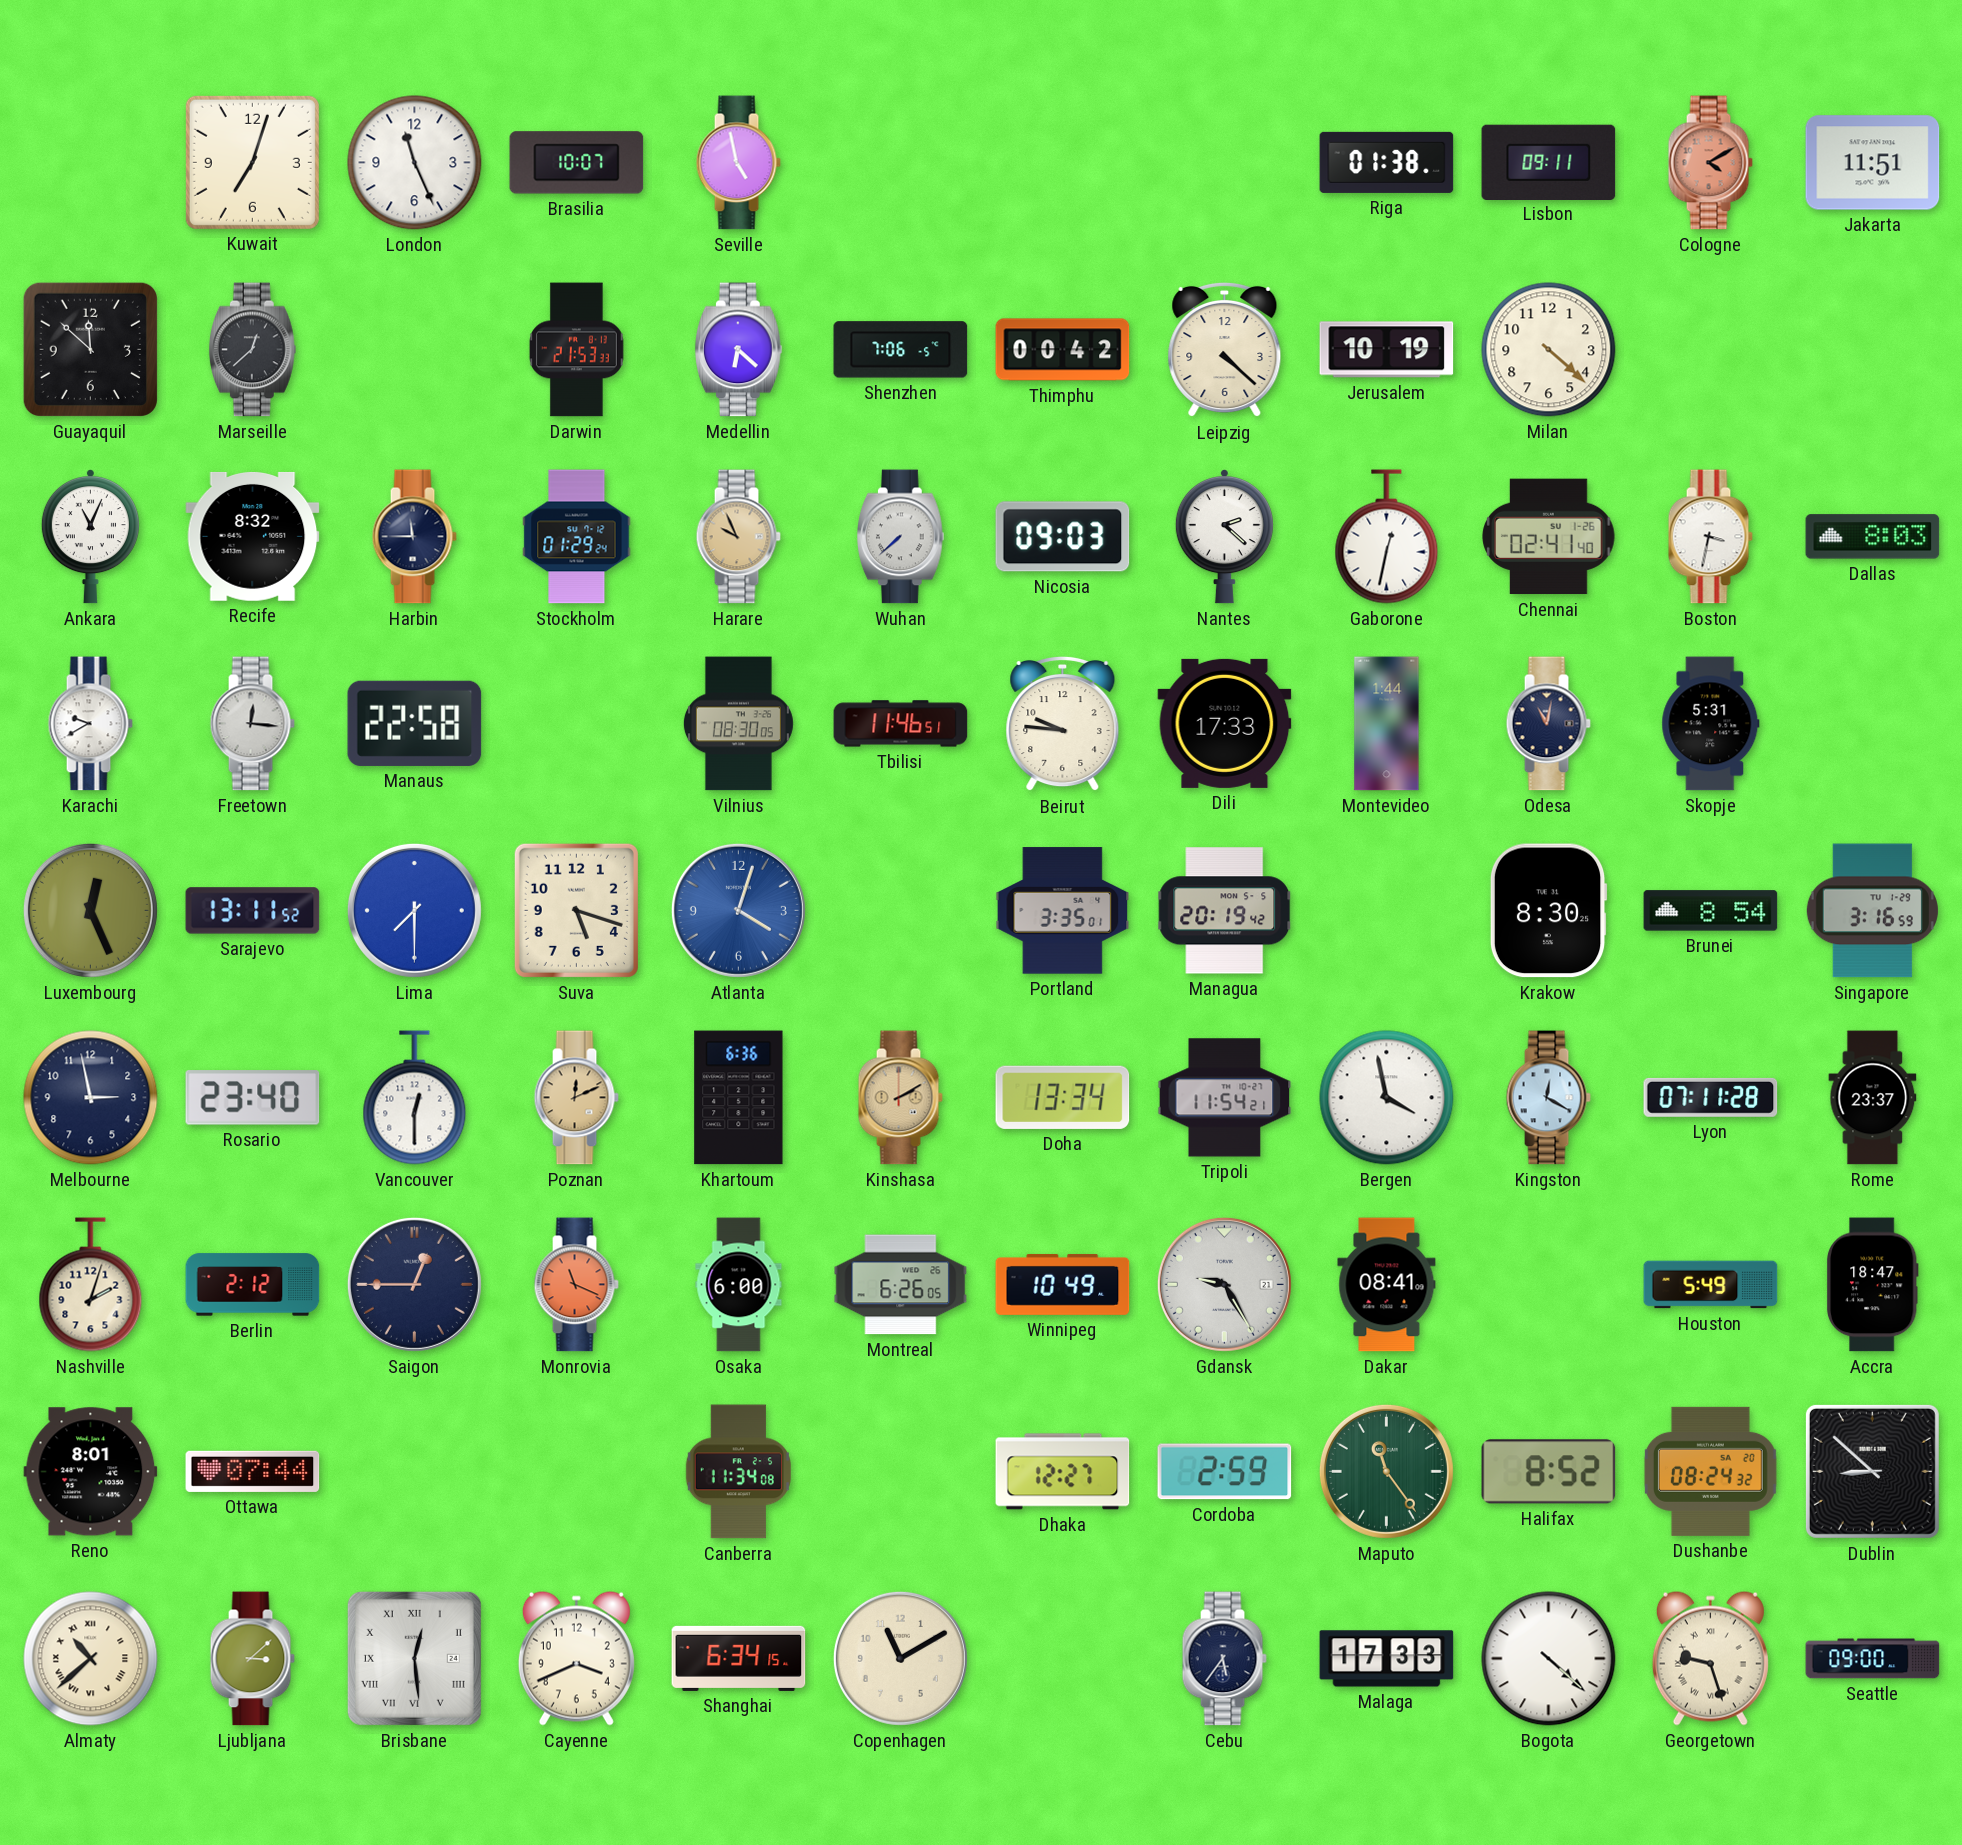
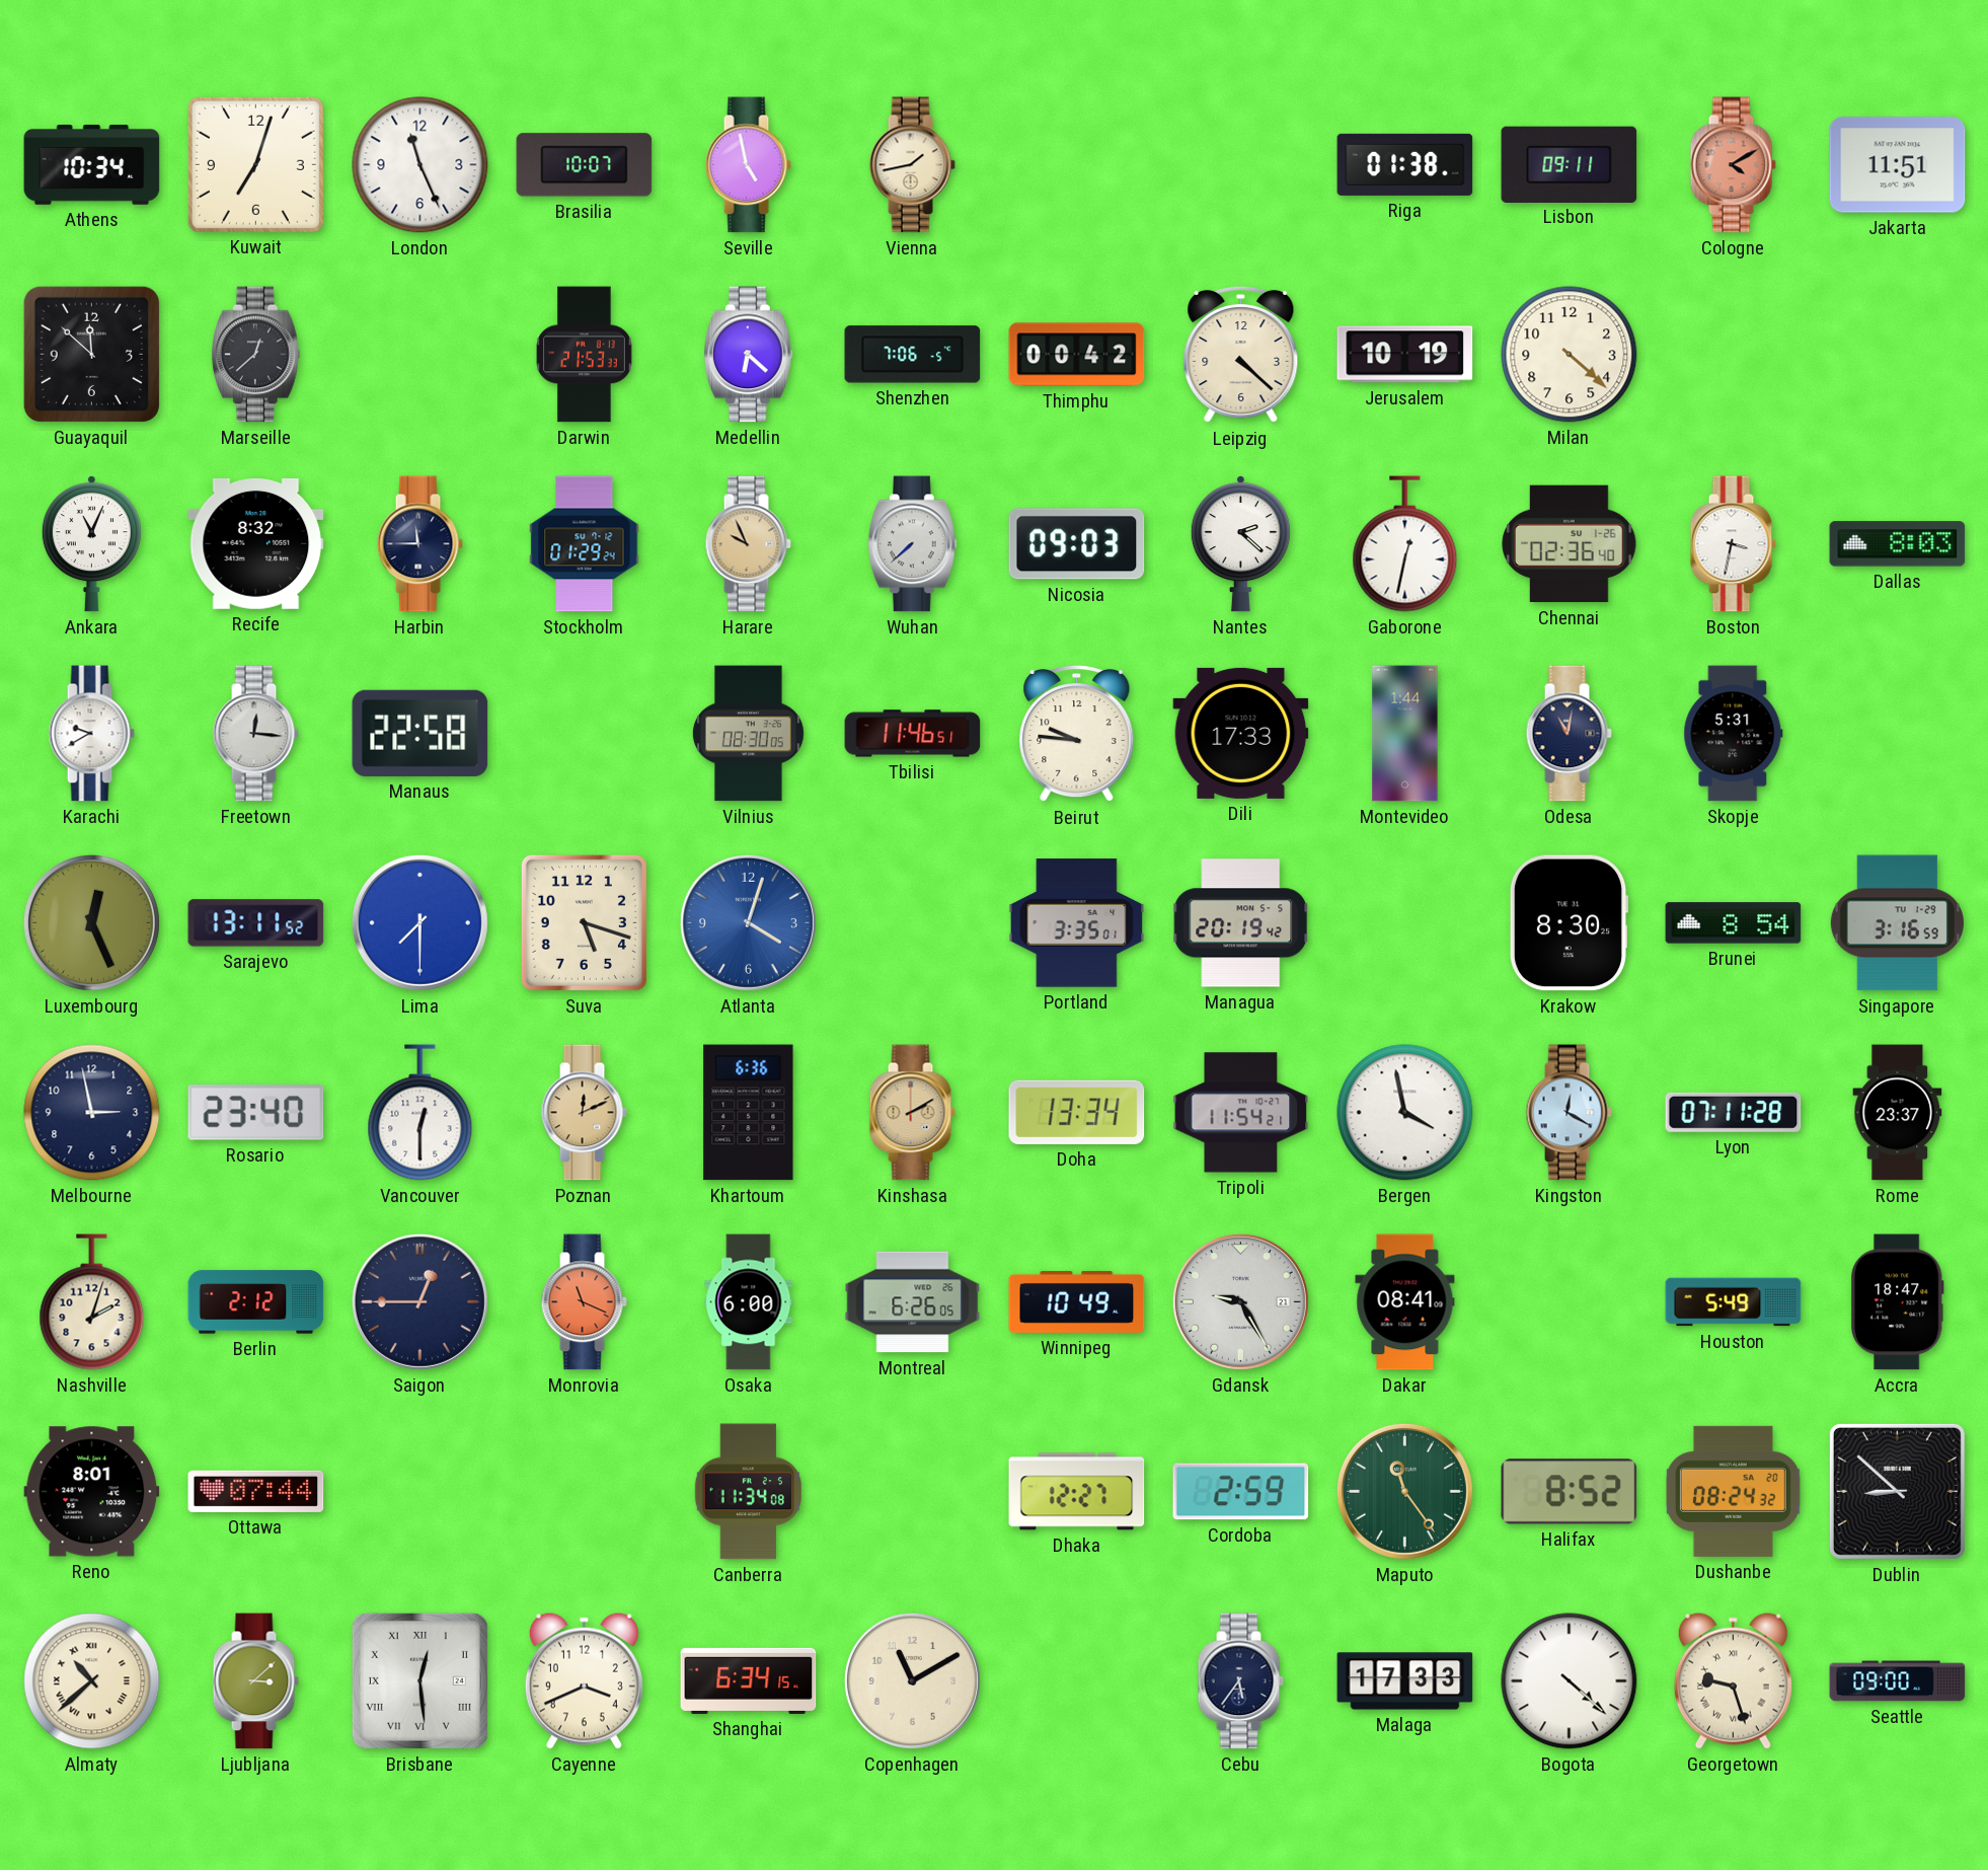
Athens: none -> 10:34
Vienna: none -> 1:43
Chennai: 02:41 -> 02:36
